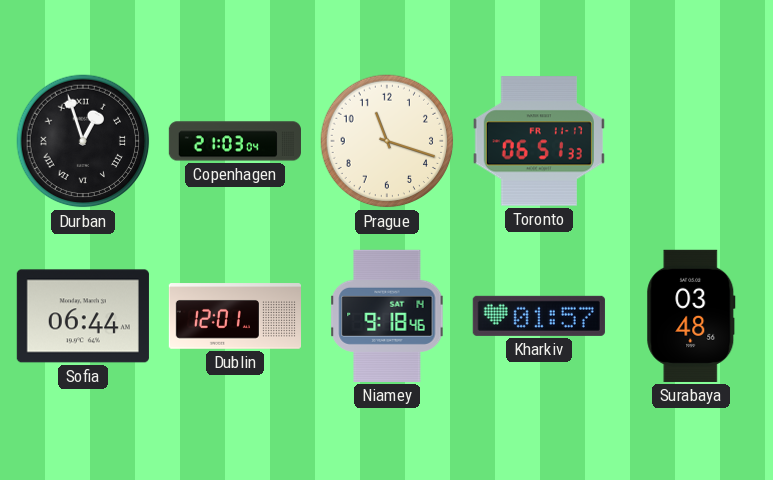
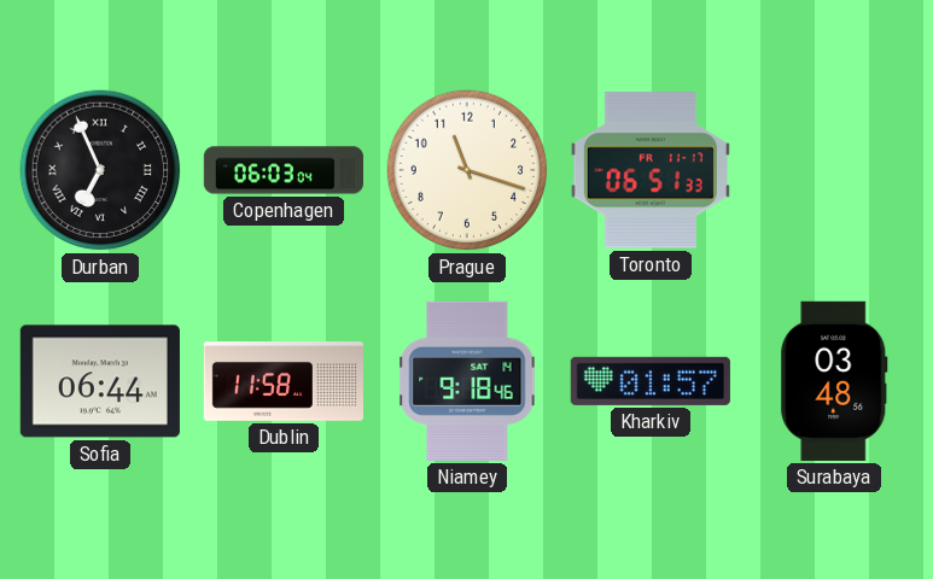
Durban: 12:57 -> 6:56
Copenhagen: 21:03 -> 06:03
Dublin: 12:01 -> 11:58
